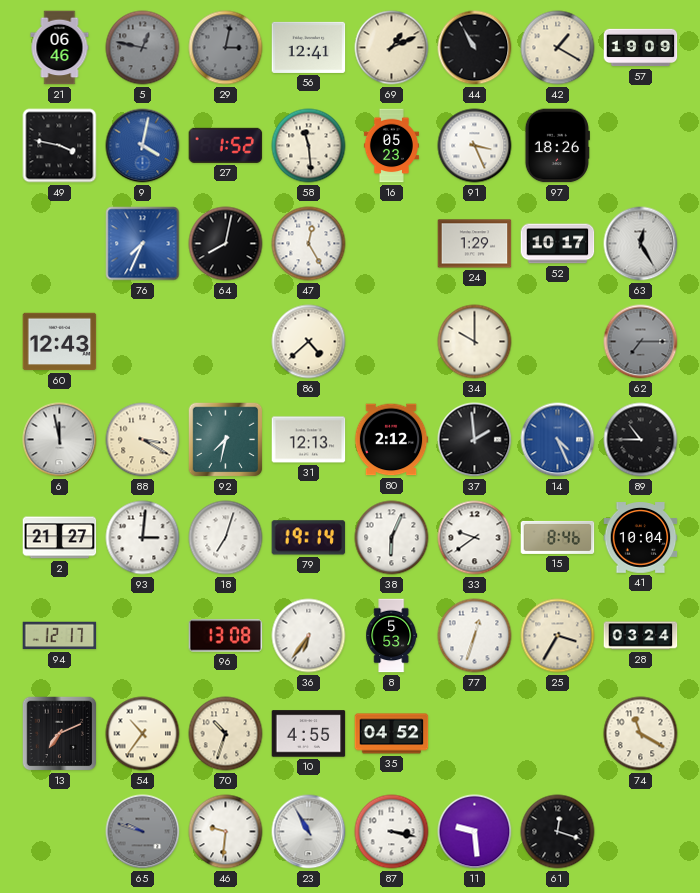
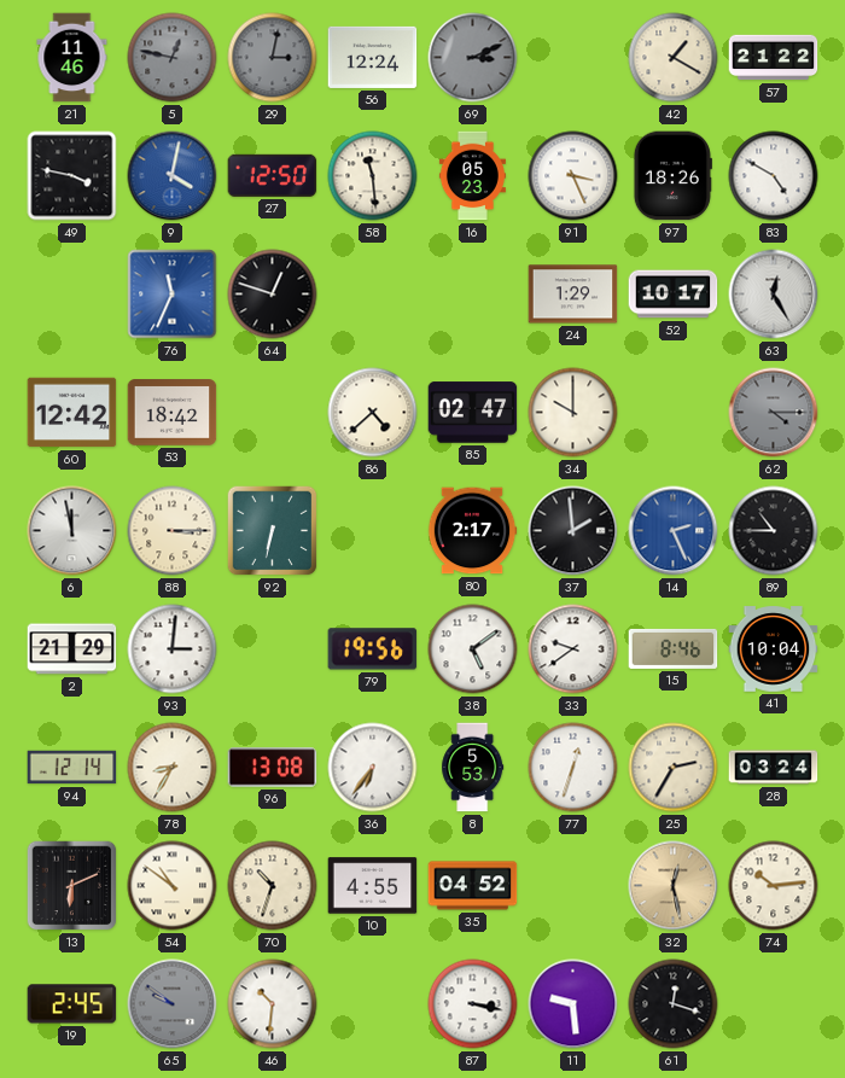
21: 06:46 -> 11:46
56: 12:41 -> 12:24
69: 1:11 -> 3:11
69 dial: cream -> grey
44: 10:55 -> none
57: 19:09 -> 21:22
27: 1:52 -> 12:50
83: none -> 4:50
76: 7:34 -> 11:34
64: 8:02 -> 12:48
47: 12:25 -> none
60: 12:43 -> 12:42
53: none -> 18:42
85: none -> 02:47
62: 7:15 -> 4:15
88: 3:20 -> 3:15
92: 7:32 -> 6:32
31: 12:13 -> none
80: 2:12 -> 2:17
14: 4:26 -> 2:26
2: 21:27 -> 21:29
18: 7:03 -> none
79: 19:14 -> 19:56
38: 6:04 -> 5:09
94: 12:17 -> 12:14
78: none -> 8:35
25: 3:35 -> 2:35
13: 7:11 -> 6:11
54: 10:36 -> 10:51
32: none -> 12:28
74: 11:20 -> 10:14
19: none -> 2:45
65: 9:48 -> 9:51
46: 9:31 -> 10:31
23: 10:55 -> none
